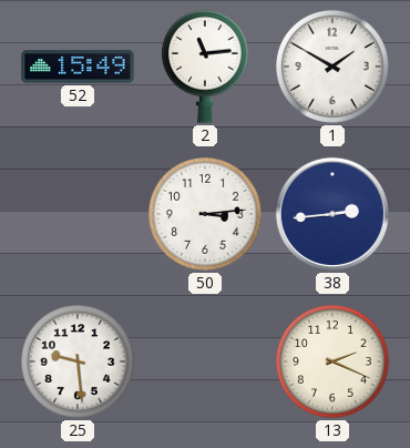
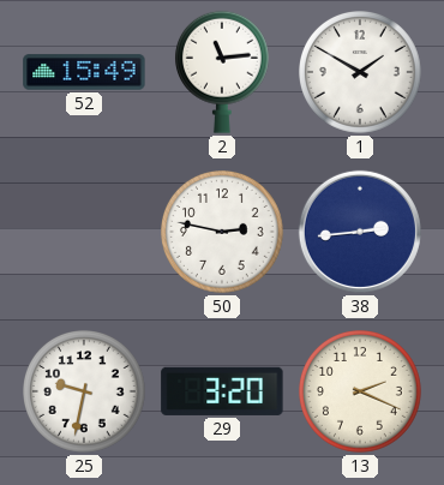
50: 3:14 -> 2:47
25: 9:29 -> 9:32
29: none -> 3:20
